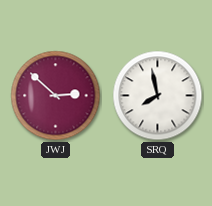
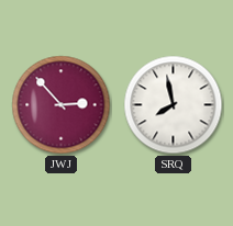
JWJ: 2:52 -> 2:53
